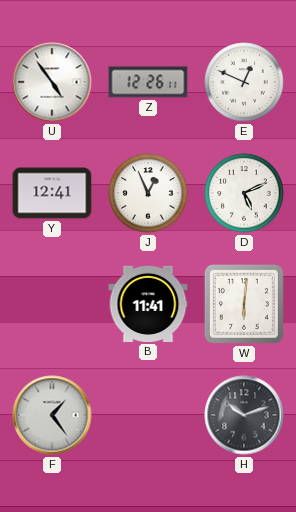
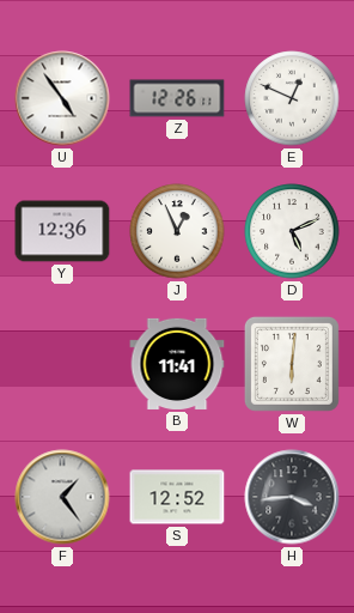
Y: 12:41 -> 12:36
S: none -> 12:52
H: 10:12 -> 3:44
